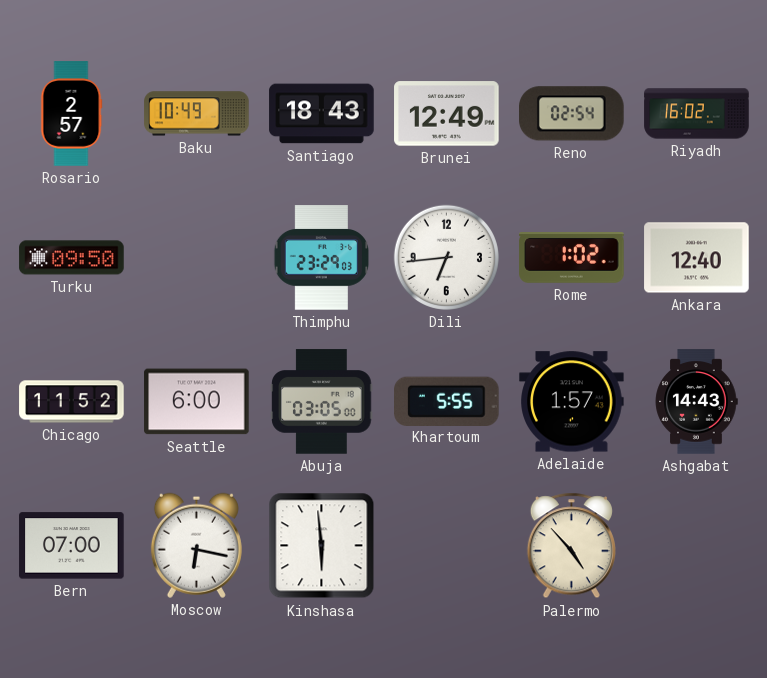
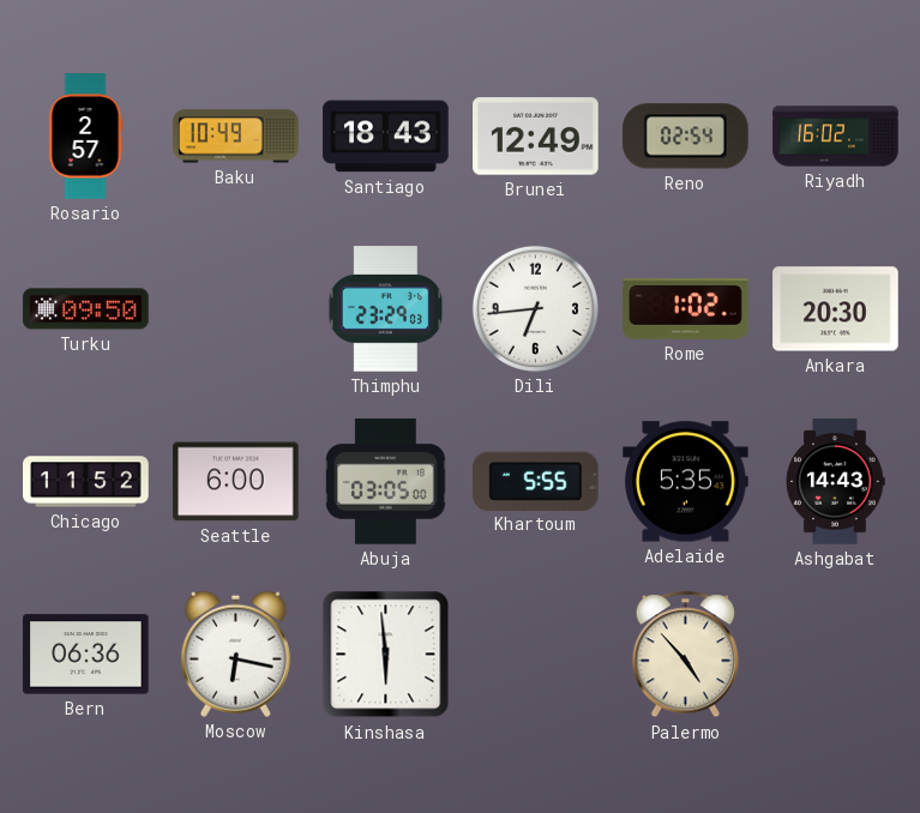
Ankara: 12:40 -> 20:30
Adelaide: 1:57 -> 5:35
Bern: 07:00 -> 06:36
